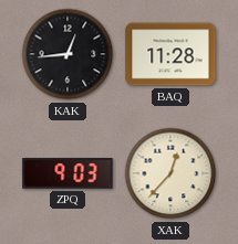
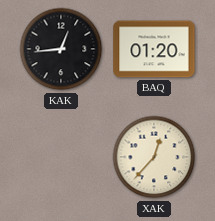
BAQ: 11:28 -> 01:20
ZPQ: 9:03 -> none
